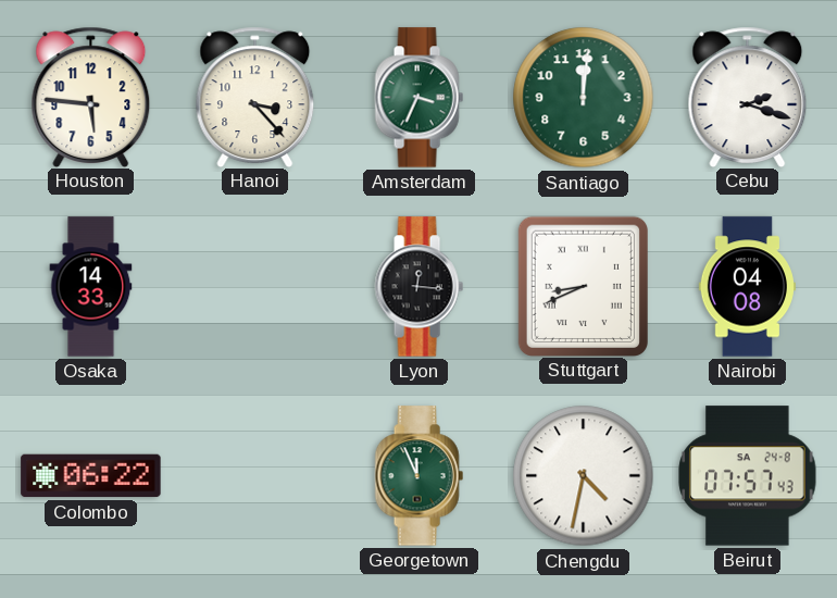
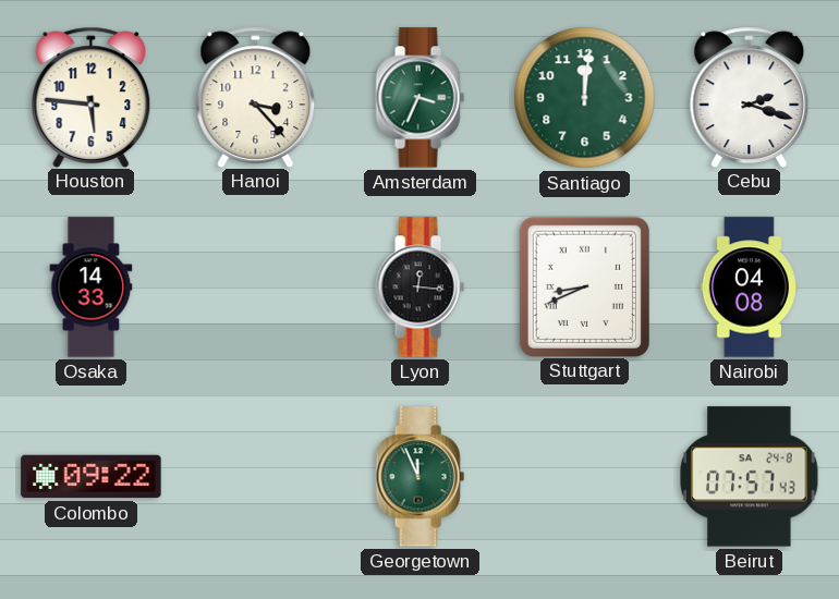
Colombo: 06:22 -> 09:22
Chengdu: 4:32 -> none
